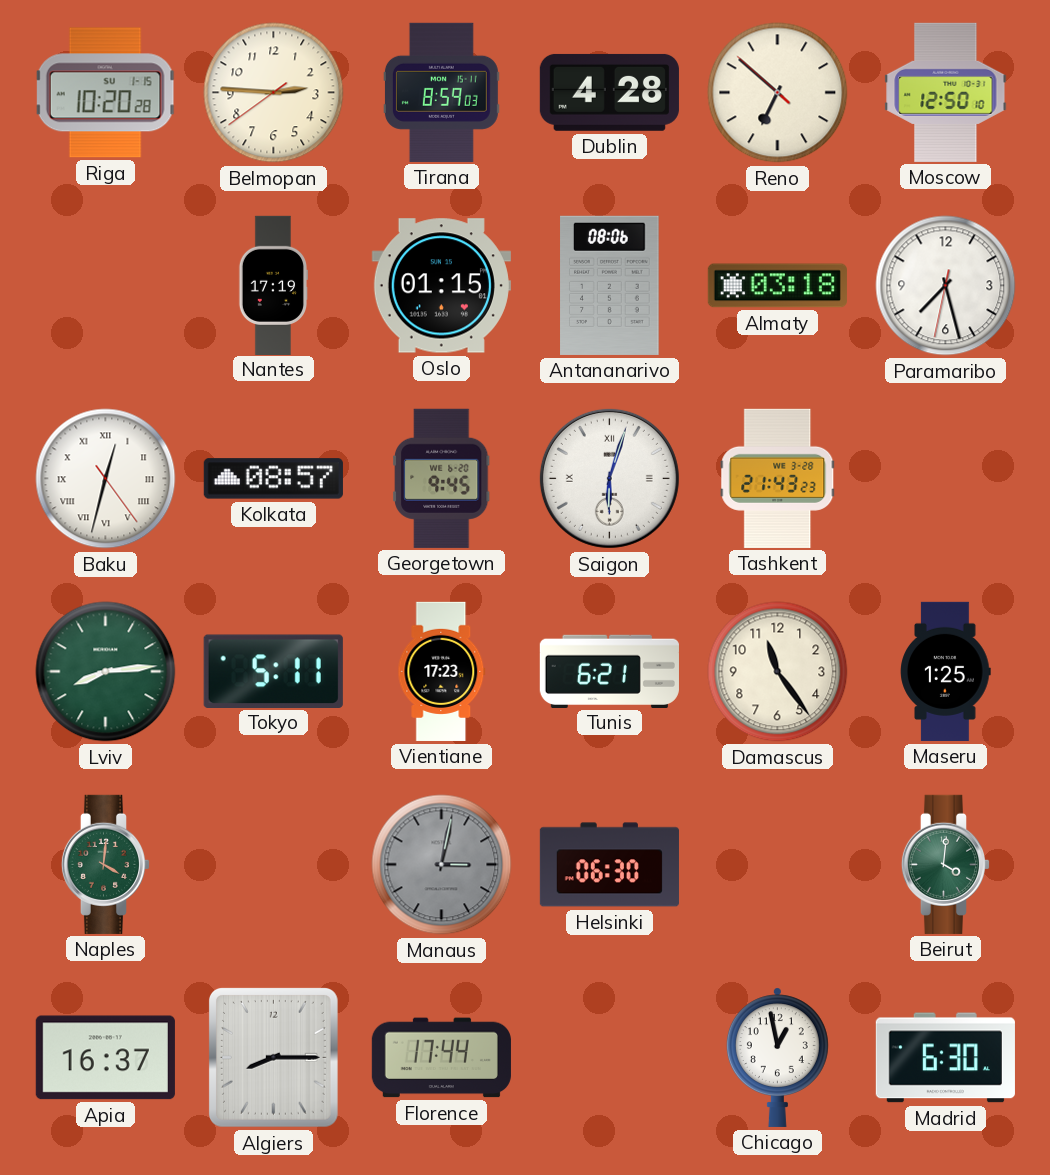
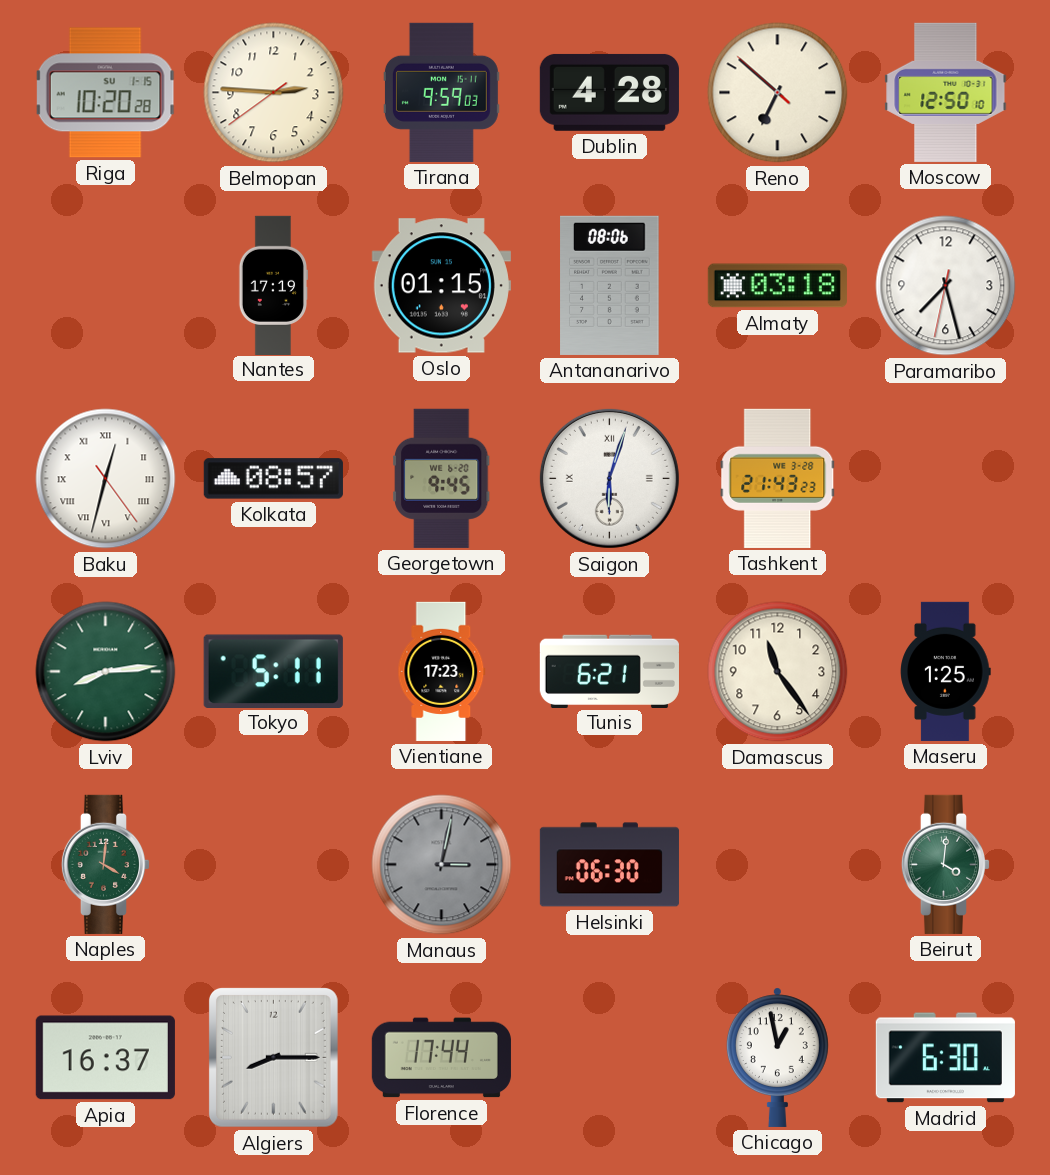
Tirana: 8:59 -> 9:59
